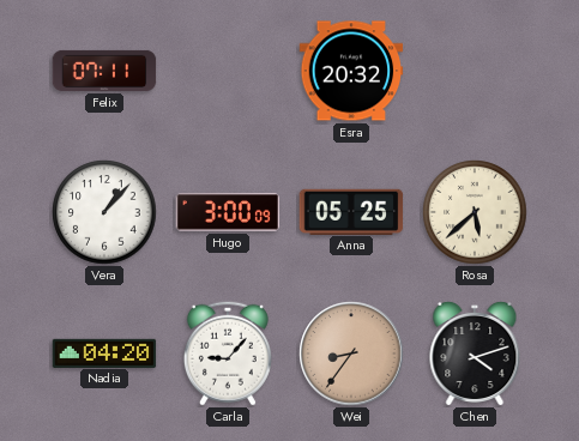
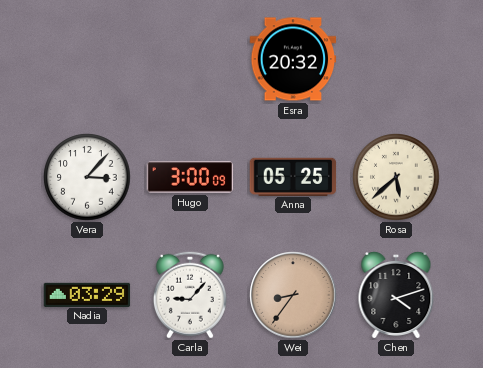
Felix: 07:11 -> none
Vera: 1:07 -> 3:07
Nadia: 04:20 -> 03:29
